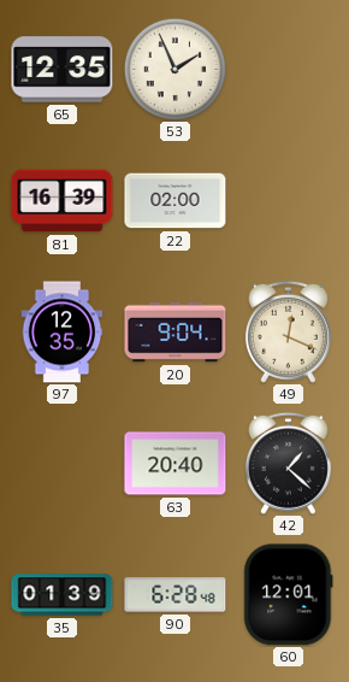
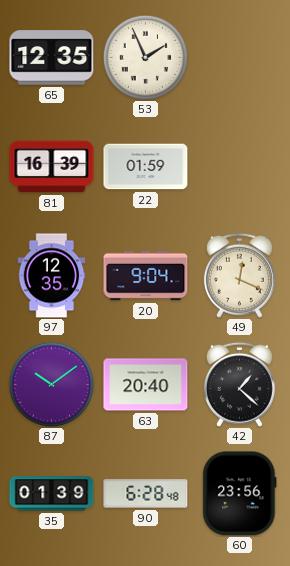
22: 02:00 -> 01:59
87: none -> 10:09
60: 12:01 -> 23:56
